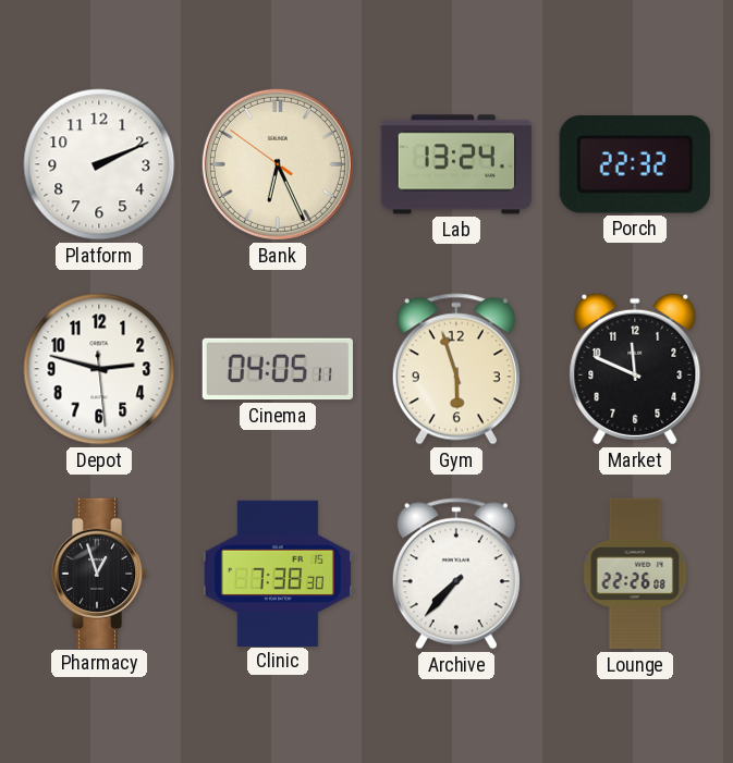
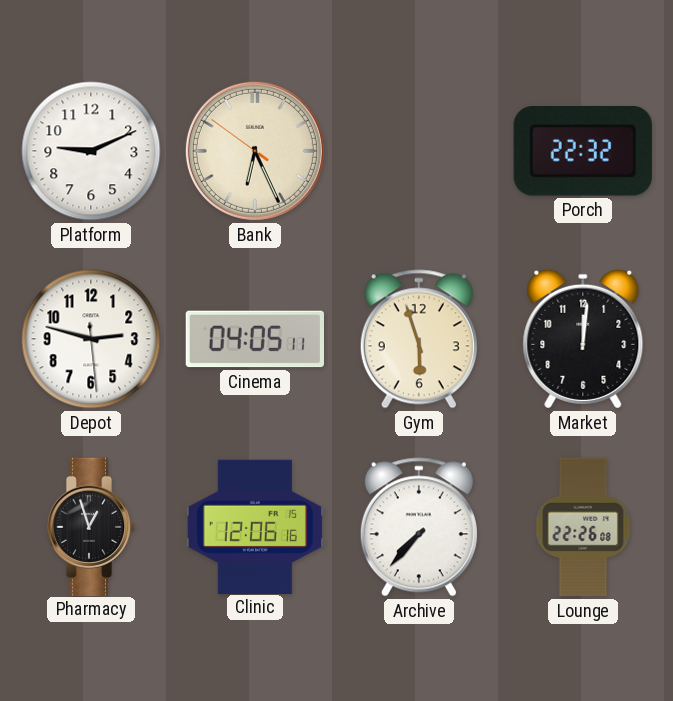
Platform: 2:11 -> 9:11
Lab: 13:24 -> none
Market: 11:49 -> 12:01
Clinic: 7:38 -> 12:06
